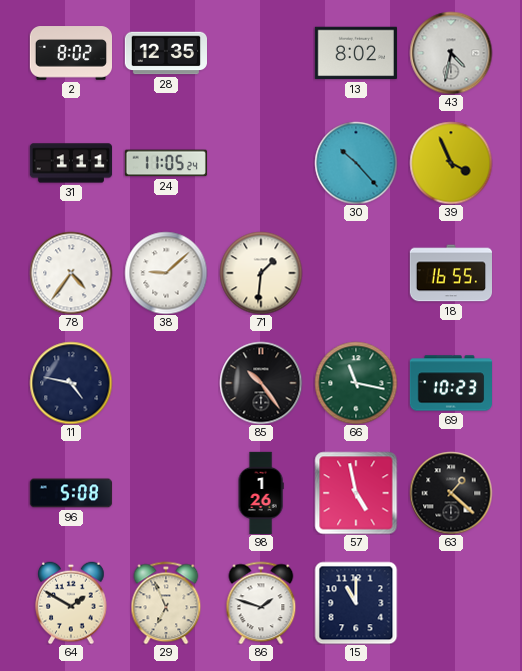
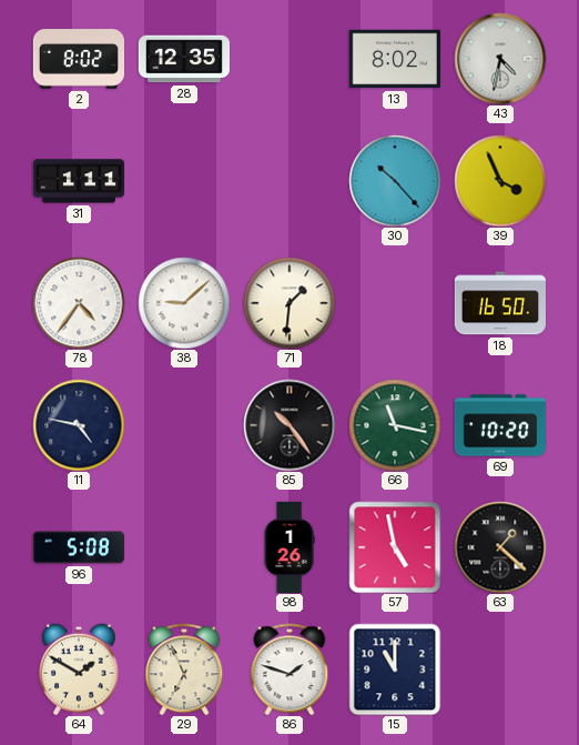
24: 11:05 -> none
18: 16:55 -> 16:50
69: 10:23 -> 10:20
